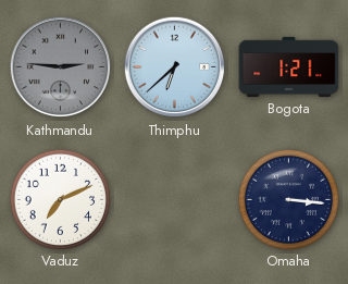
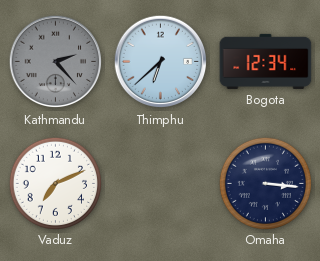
Kathmandu: 2:46 -> 2:23
Bogota: 1:21 -> 12:34
